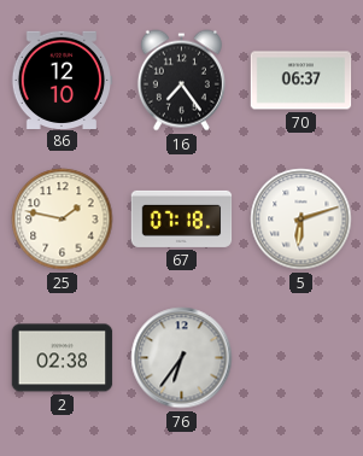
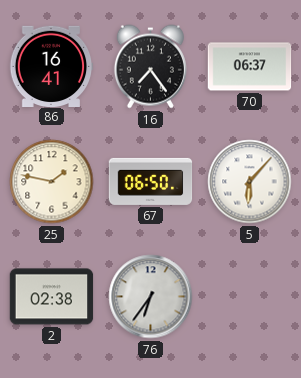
86: 12:10 -> 16:41
67: 07:18 -> 06:50
5: 6:12 -> 6:07
